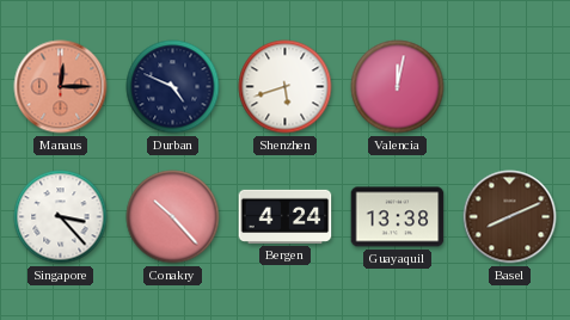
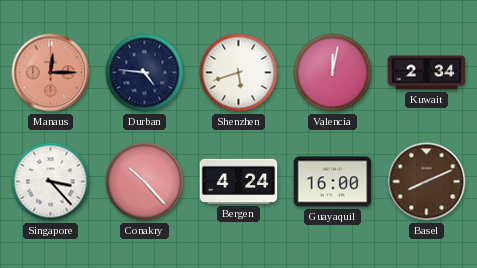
Durban: 4:49 -> 4:46
Kuwait: none -> 2:34
Guayaquil: 13:38 -> 16:00
